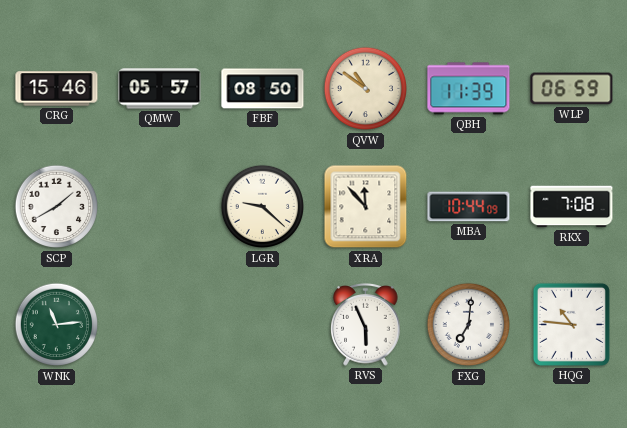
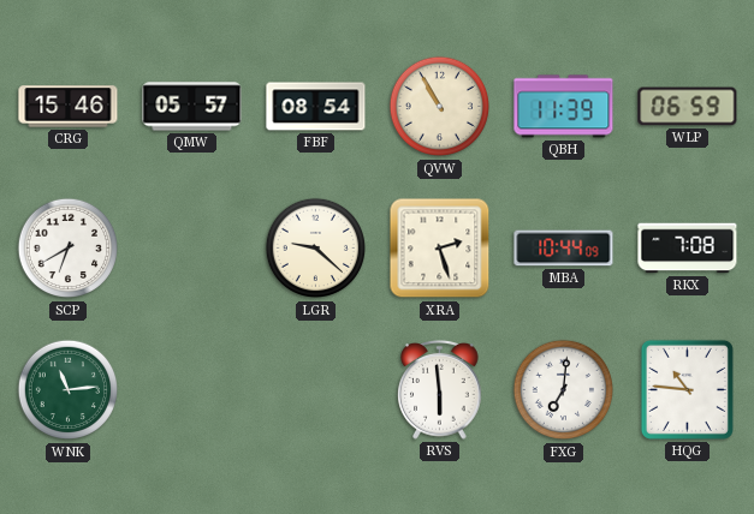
FBF: 08:50 -> 08:54
QVW: 10:51 -> 10:55
SCP: 1:40 -> 6:40
XRA: 11:53 -> 2:27
RVS: 5:56 -> 5:59
